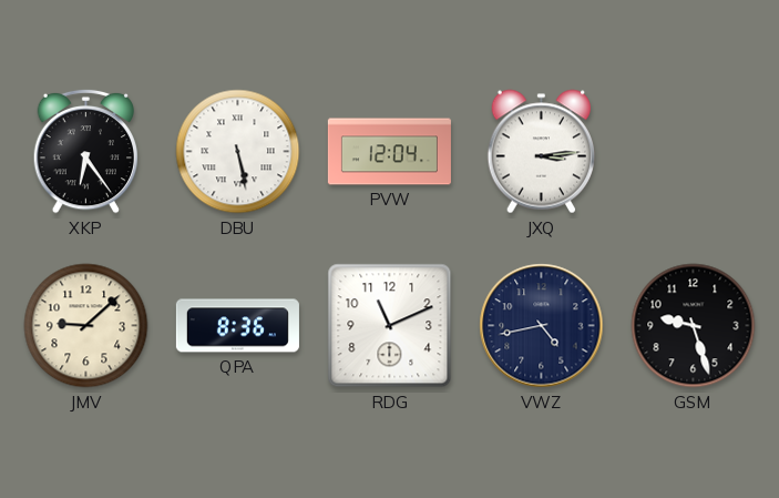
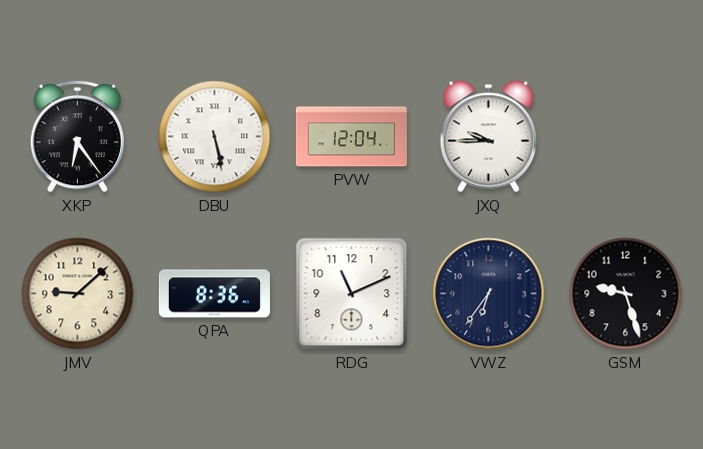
JXQ: 3:14 -> 9:45
VWZ: 4:43 -> 6:36
